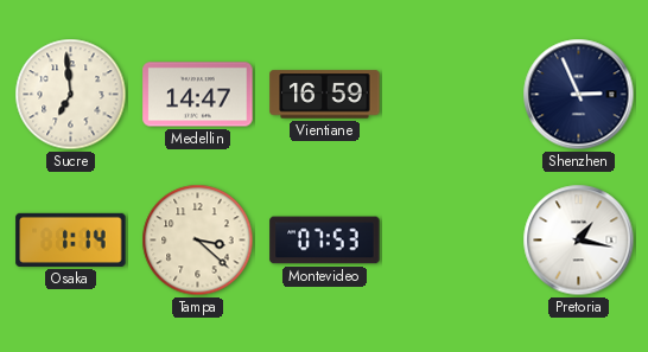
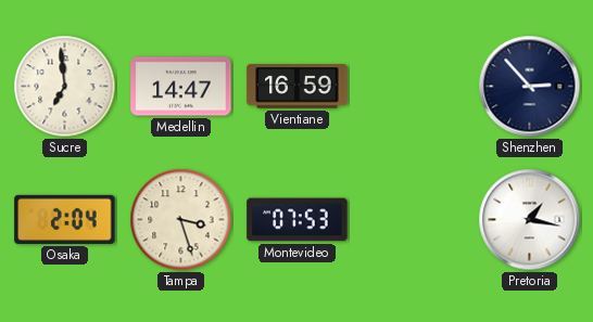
Shenzhen: 2:56 -> 2:53
Osaka: 1:14 -> 2:04
Tampa: 3:22 -> 3:27
